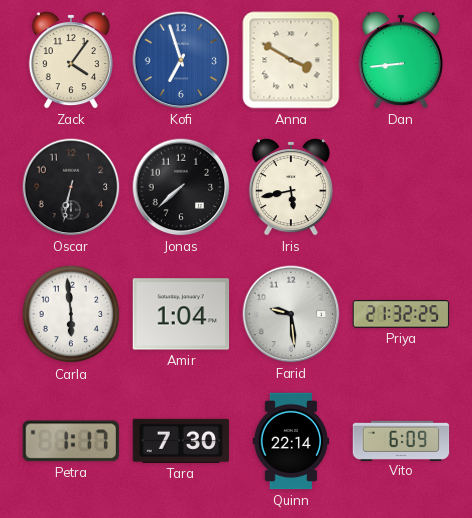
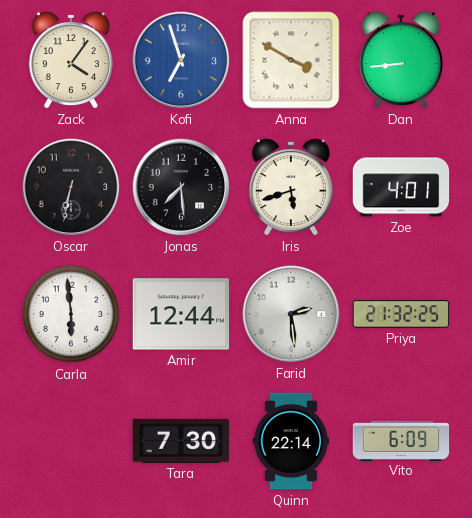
Jonas: 7:38 -> 7:29
Iris: 5:43 -> 5:42
Zoe: none -> 4:01
Amir: 1:04 -> 12:44
Farid: 9:29 -> 2:29
Petra: 1:17 -> none
